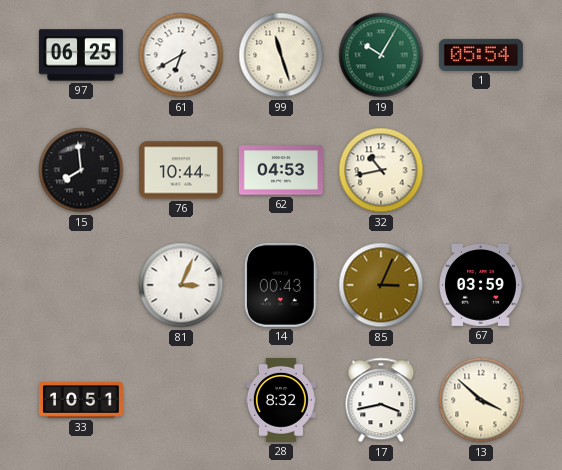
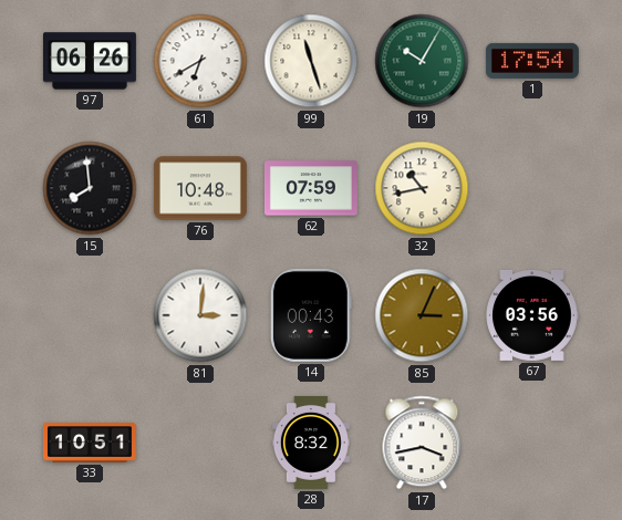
97: 06:25 -> 06:26
1: 05:54 -> 17:54
76: 10:44 -> 10:48
62: 04:53 -> 07:59
81: 3:04 -> 3:01
67: 03:59 -> 03:56
13: 3:52 -> none
